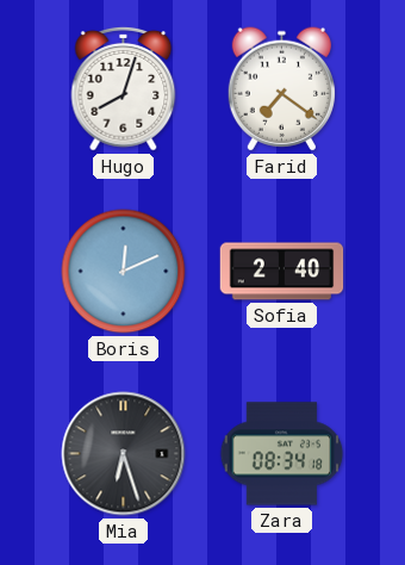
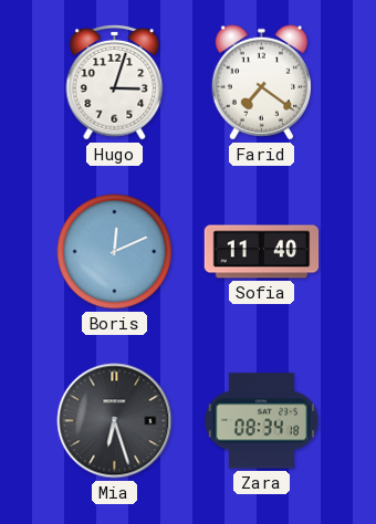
Hugo: 8:03 -> 3:03
Sofia: 2:40 -> 11:40
